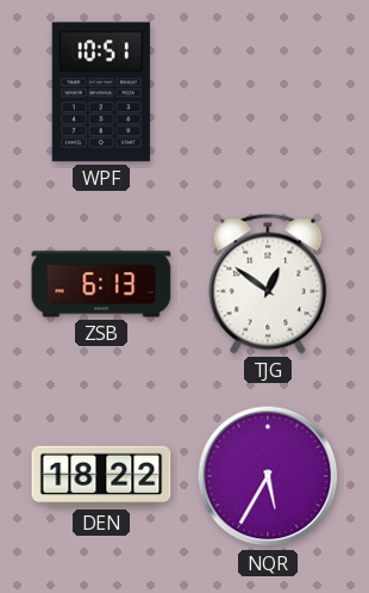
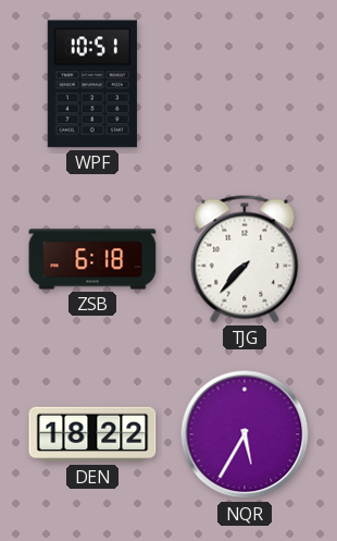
ZSB: 6:13 -> 6:18
TJG: 12:51 -> 7:37
